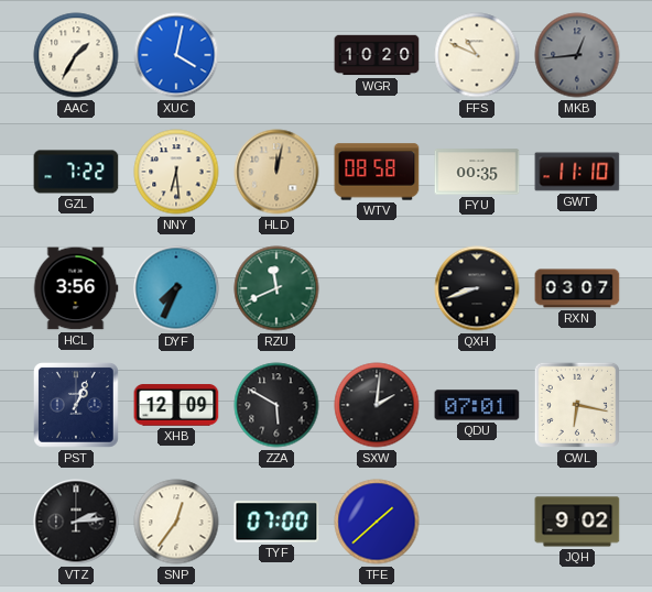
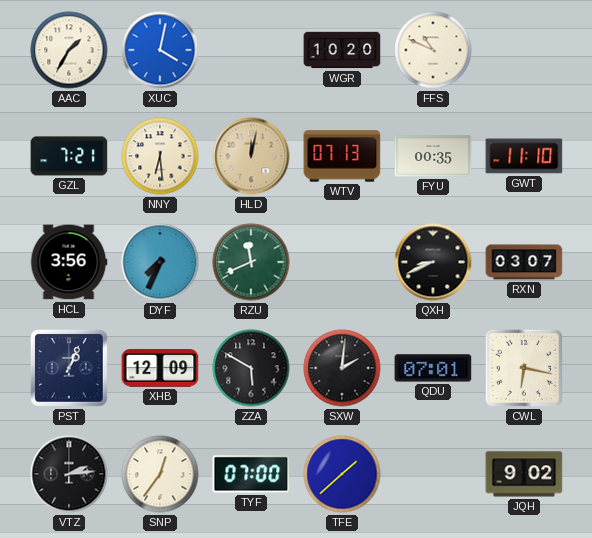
MKB: 12:44 -> none
GZL: 7:22 -> 7:21
WTV: 08:58 -> 07:13
QXH: 8:42 -> 8:41
